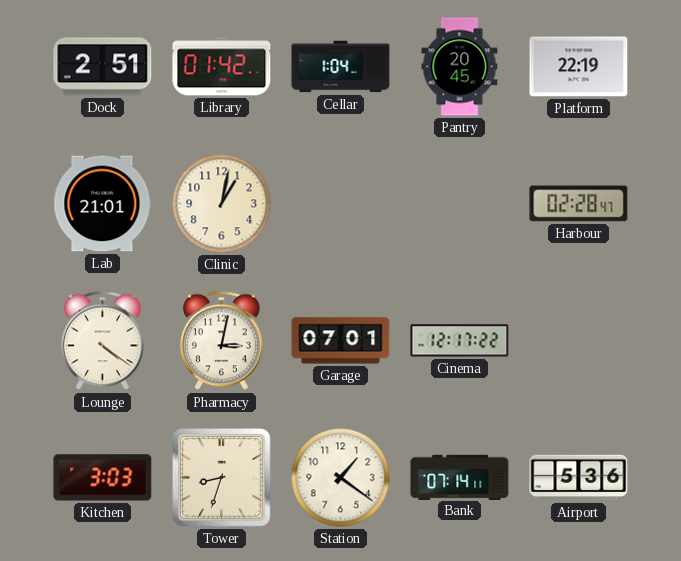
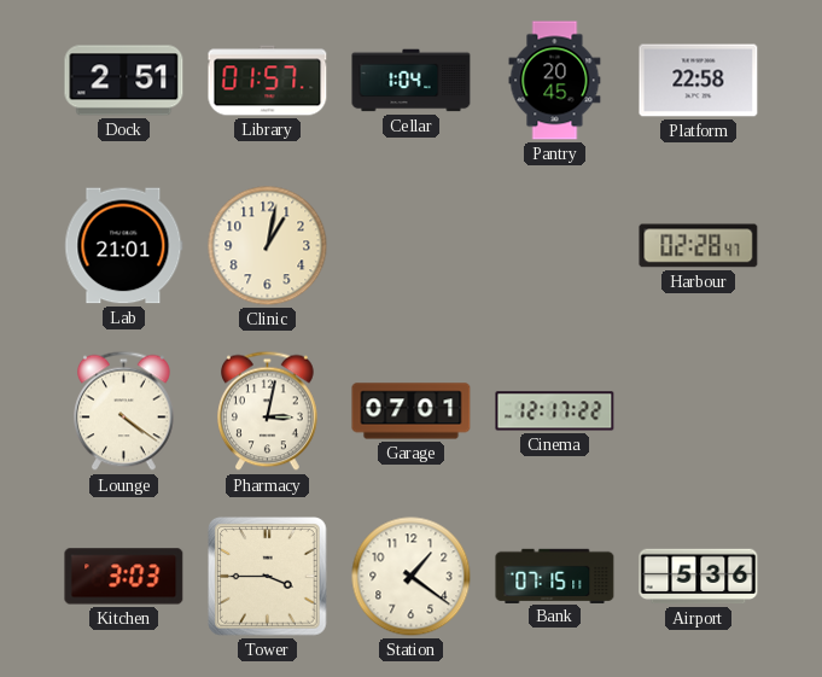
Library: 01:42 -> 01:57
Platform: 22:19 -> 22:58
Tower: 8:33 -> 3:45
Bank: 07:14 -> 07:15
